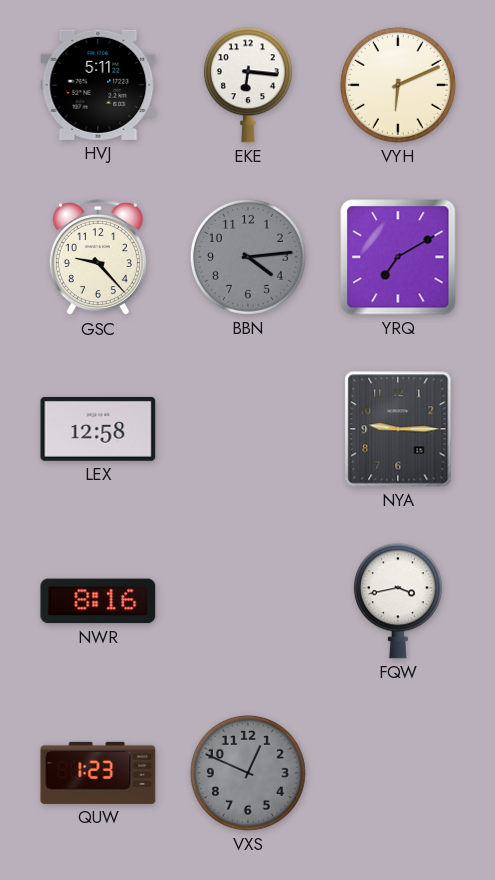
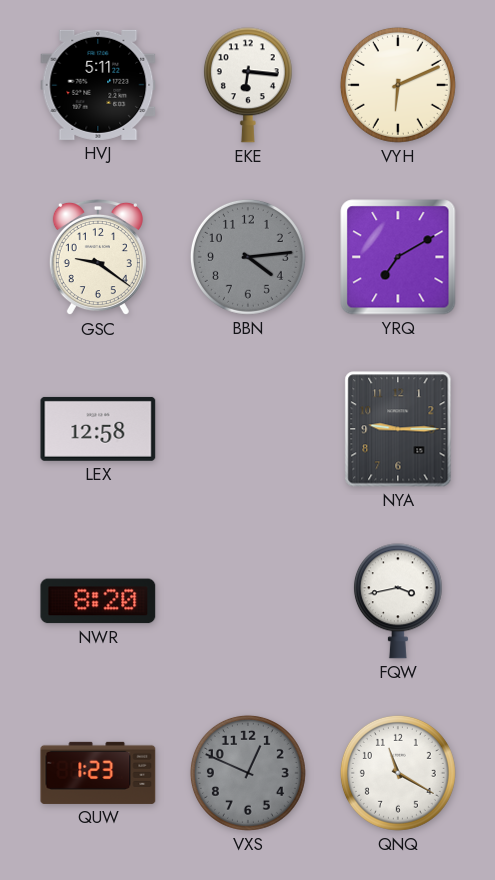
GSC: 9:23 -> 9:21
NWR: 8:16 -> 8:20
QNQ: none -> 11:20
